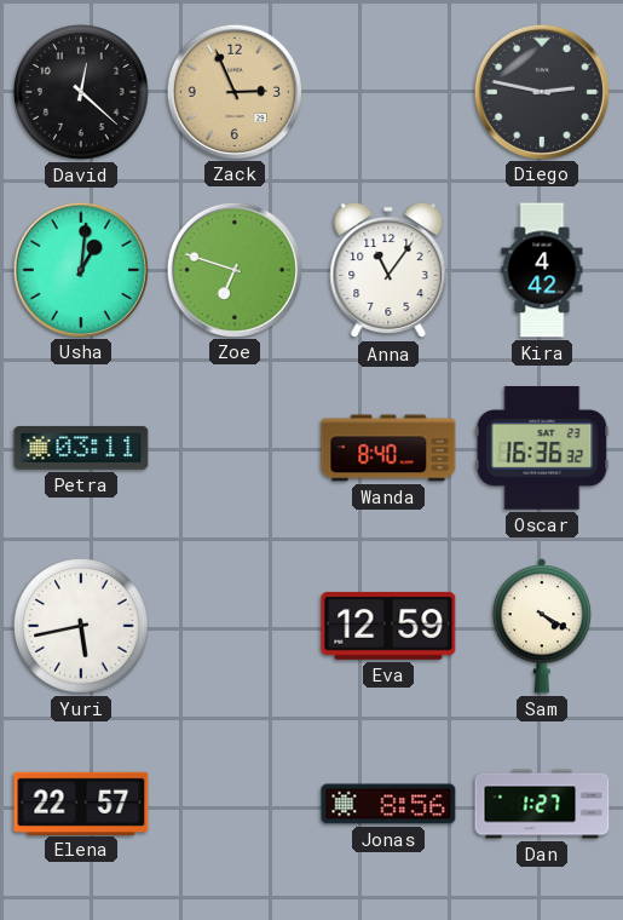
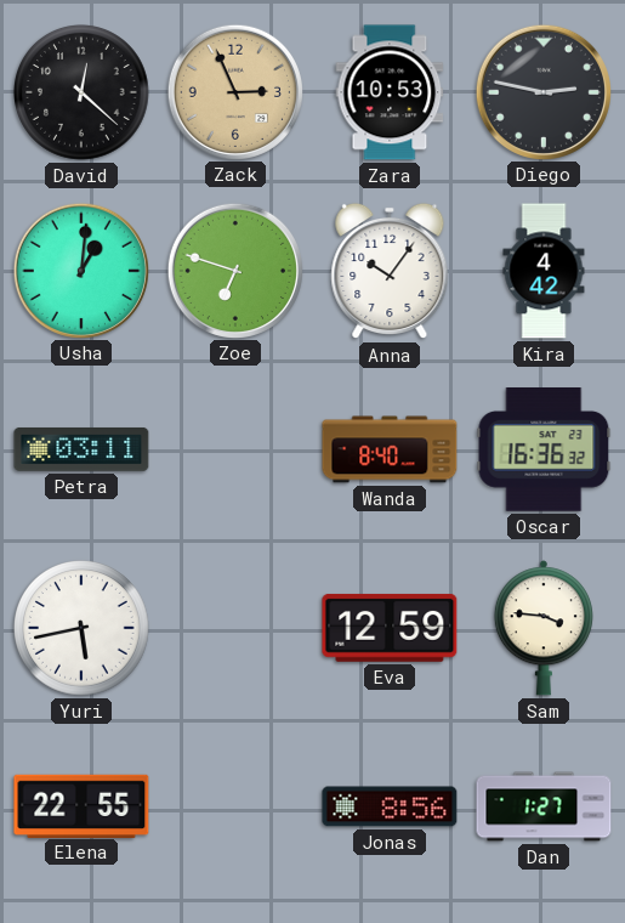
Zara: none -> 10:53
Anna: 11:06 -> 10:06
Sam: 4:20 -> 3:46
Elena: 22:57 -> 22:55
